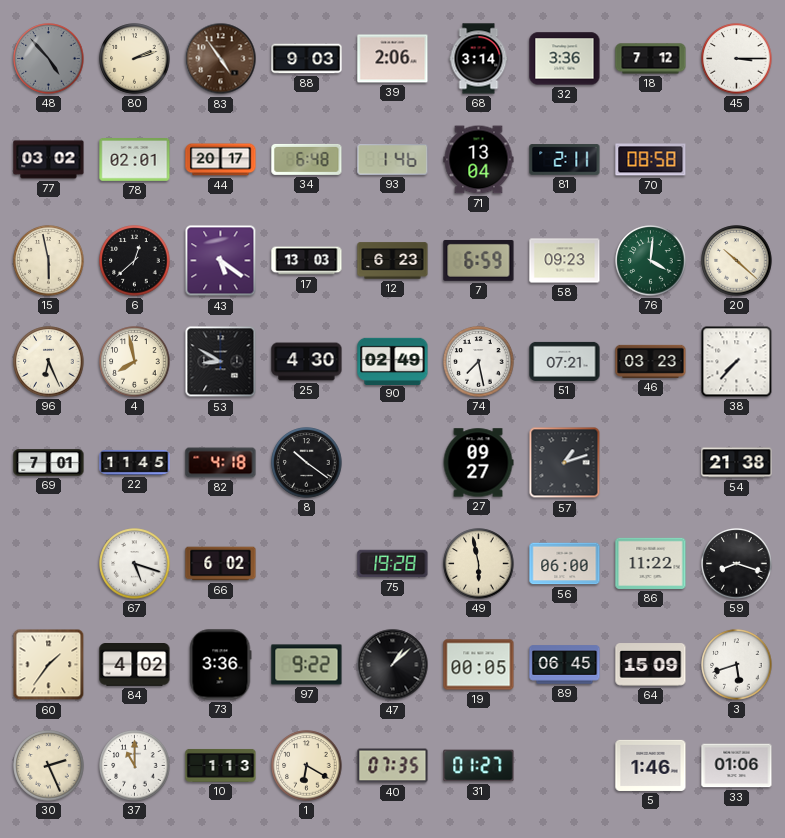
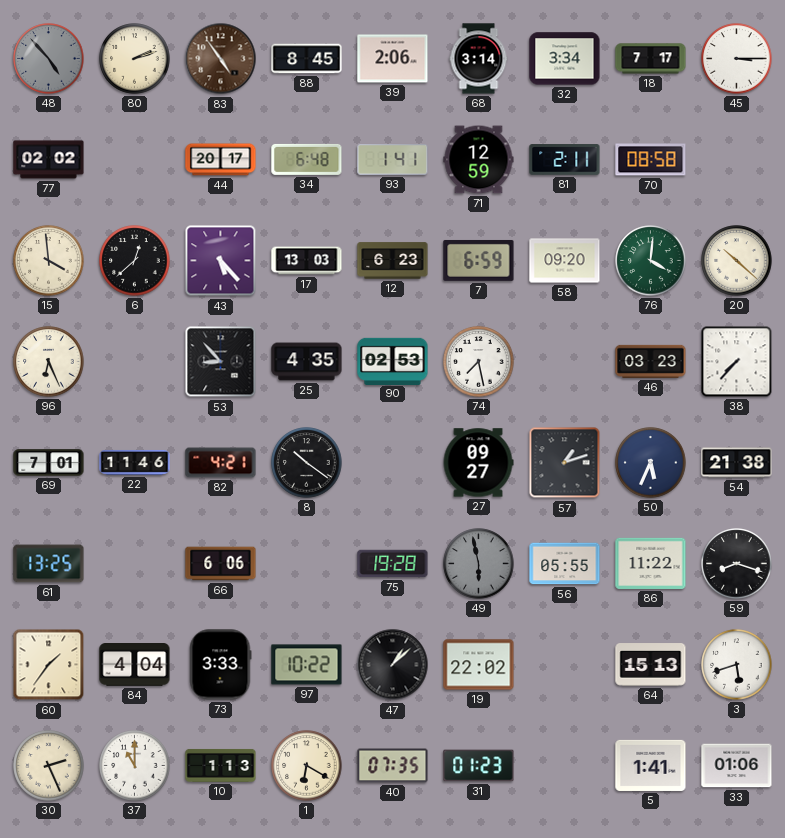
88: 9:03 -> 8:45
32: 3:36 -> 3:34
18: 7:12 -> 7:17
77: 03:02 -> 02:02
78: 02:01 -> none
93: 1:46 -> 1:41
71: 13:04 -> 12:59
15: 5:58 -> 3:59
43: 5:21 -> 5:23
58: 09:23 -> 09:20
4: 7:58 -> none
53: 8:50 -> 8:53
25: 4:30 -> 4:35
90: 02:49 -> 02:53
51: 07:21 -> none
22: 11:45 -> 11:46
82: 4:18 -> 4:21
50: none -> 5:34
61: none -> 13:25
67: 5:18 -> none
66: 6:02 -> 6:06
49 dial: cream -> grey
56: 06:00 -> 05:55
84: 4:02 -> 4:04
73: 3:36 -> 3:33
97: 9:22 -> 10:22
19: 00:05 -> 22:02
89: 06:45 -> none
64: 15:09 -> 15:13
31: 01:27 -> 01:23
5: 1:46 -> 1:41
